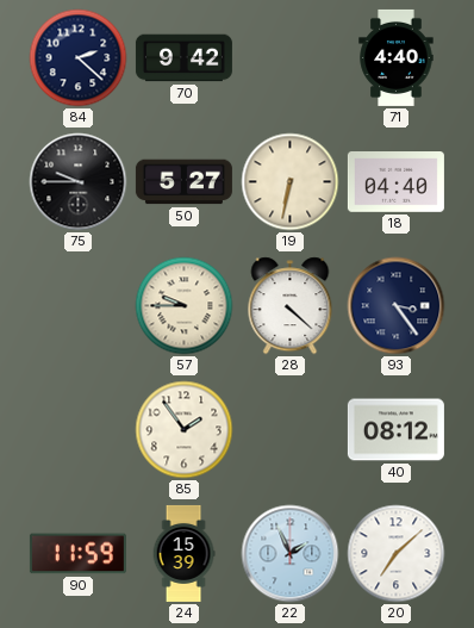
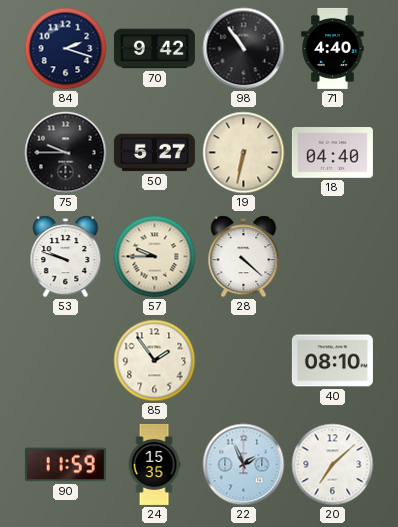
84: 2:22 -> 2:18
98: none -> 10:54
53: none -> 9:48
93: 3:24 -> none
40: 08:12 -> 08:10
24: 15:39 -> 15:35
